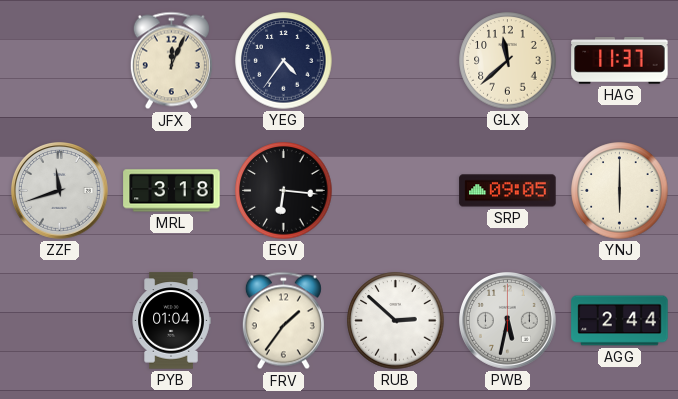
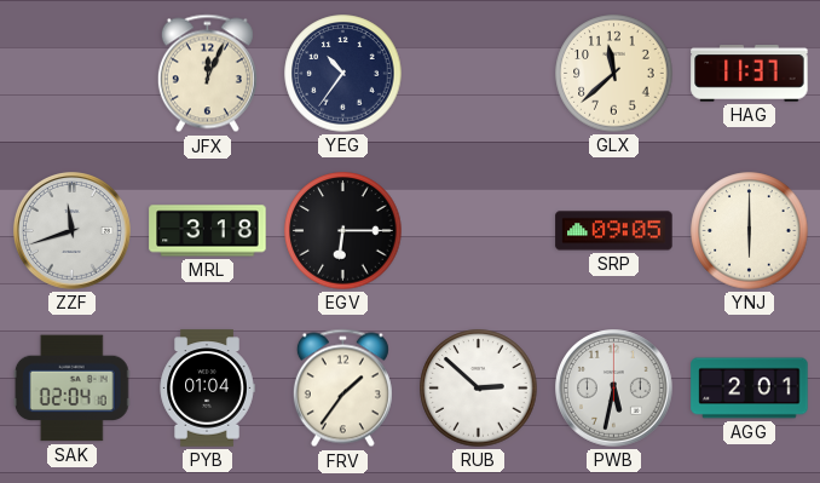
YEG: 4:36 -> 10:36
EGV: 6:16 -> 6:15
SAK: none -> 02:04
AGG: 2:44 -> 2:01
